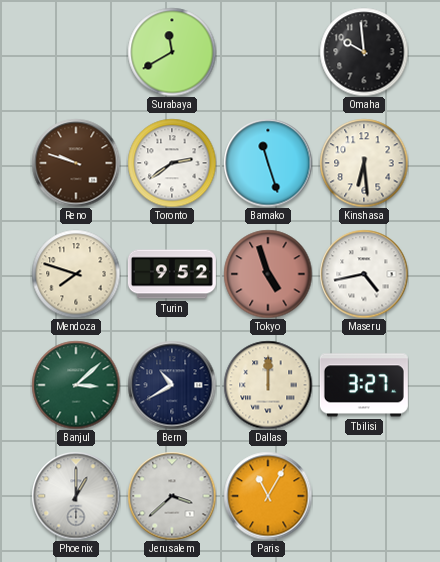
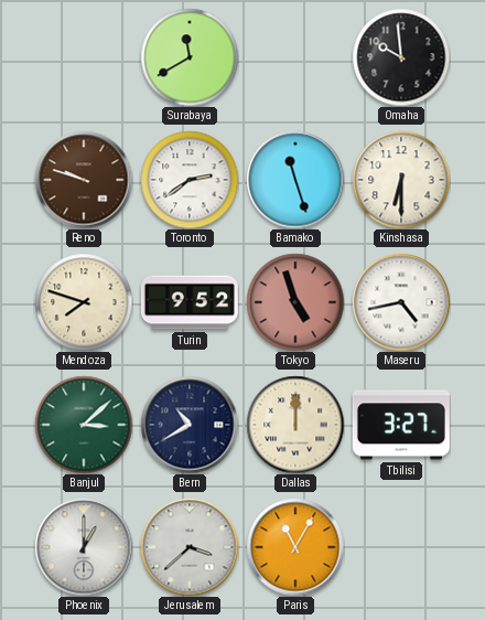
Kinshasa: 6:29 -> 6:30
